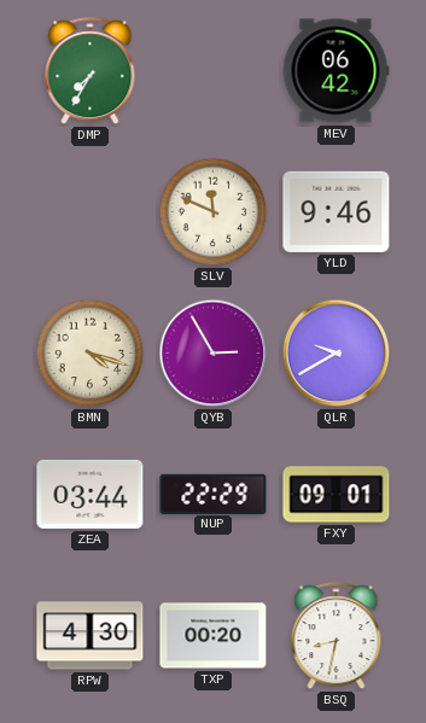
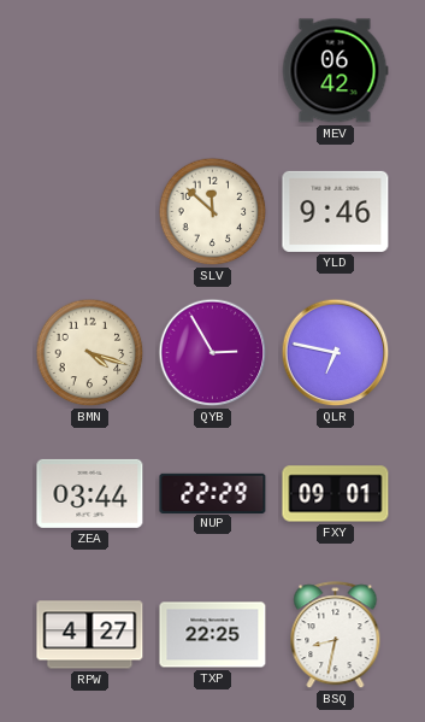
DMP: 7:35 -> none
SLV: 11:49 -> 11:52
QLR: 9:40 -> 6:47
RPW: 4:30 -> 4:27
TXP: 00:20 -> 22:25
